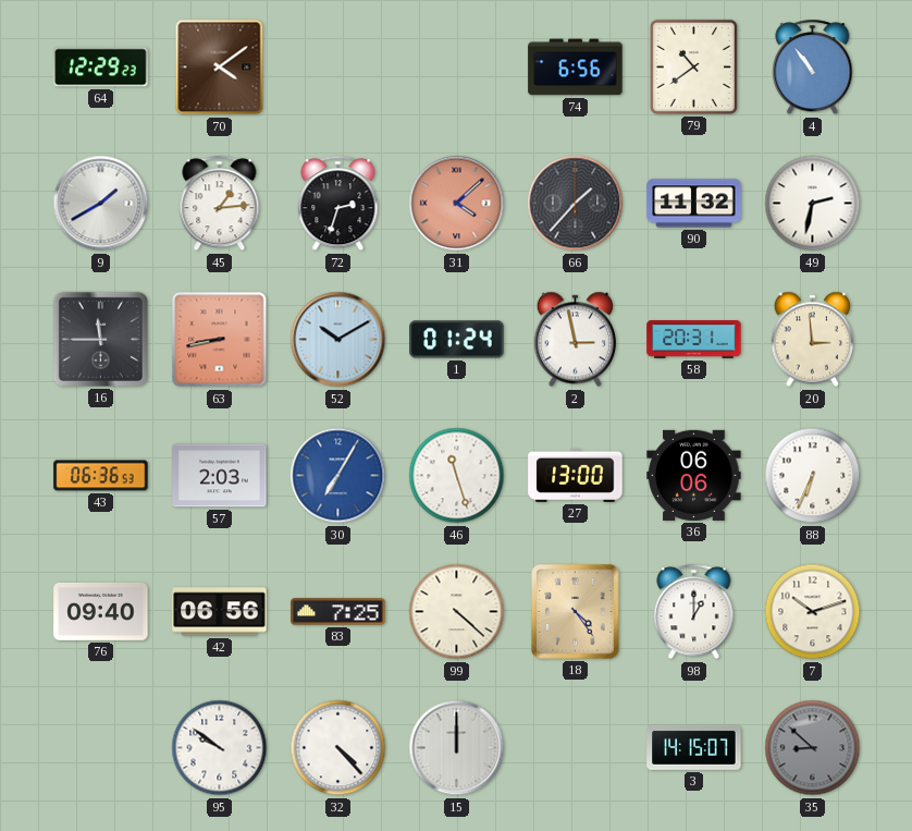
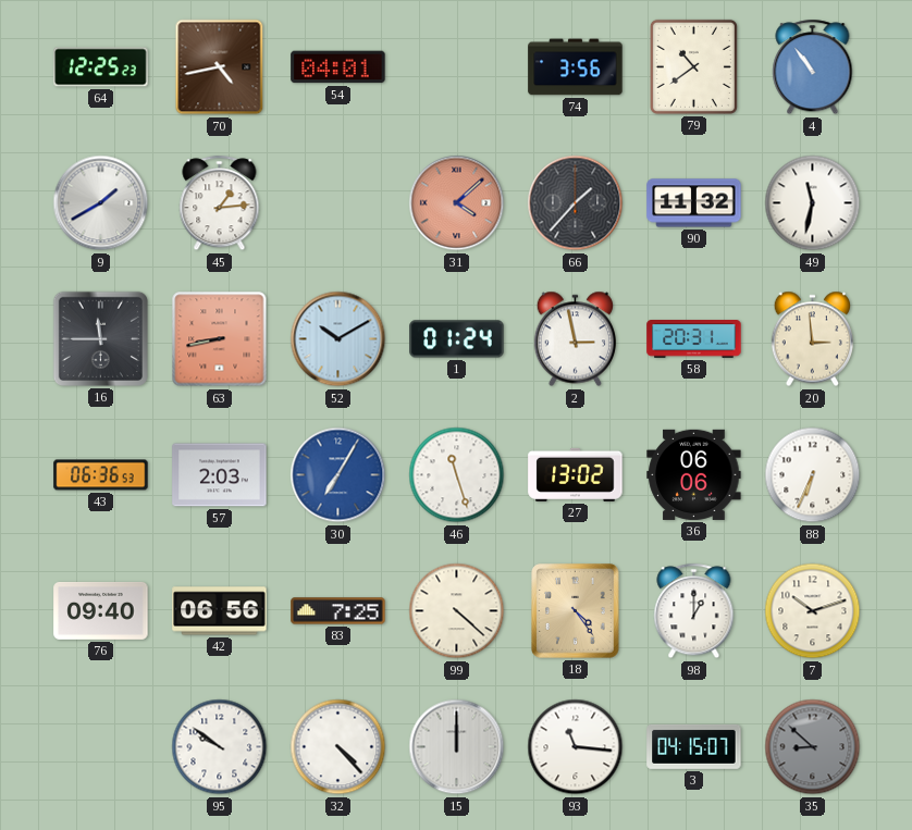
64: 12:29 -> 12:25
70: 4:09 -> 4:43
54: none -> 04:01
74: 6:56 -> 3:56
72: 2:33 -> none
49: 2:32 -> 11:32
27: 13:00 -> 13:02
93: none -> 11:16
3: 14:15 -> 04:15
